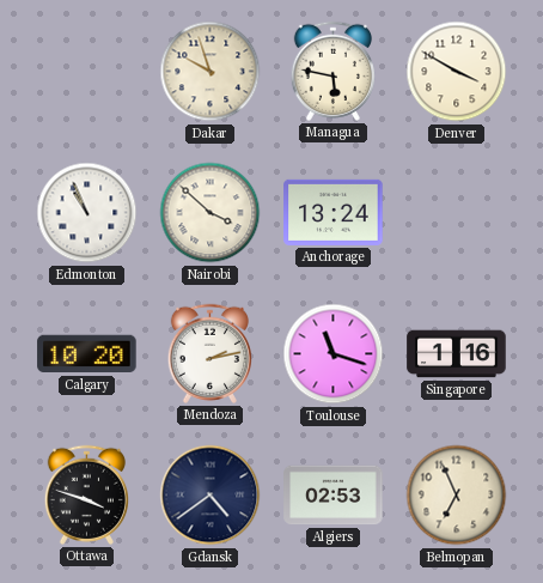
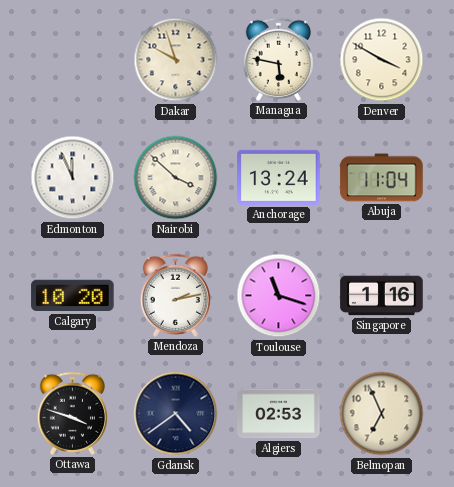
Edmonton: 10:56 -> 11:56
Abuja: none -> 11:04
